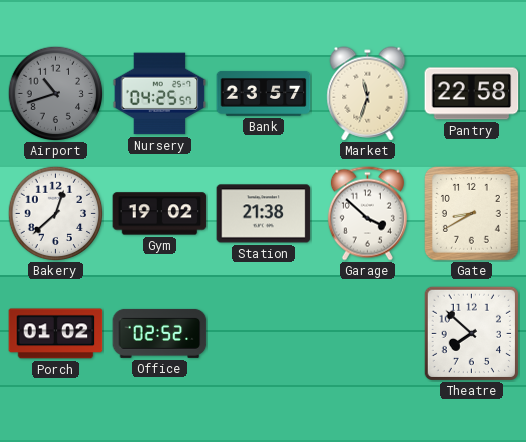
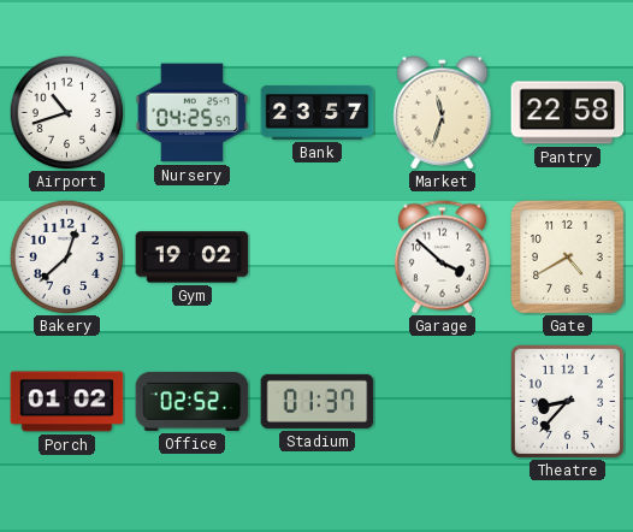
Airport dial: grey -> white
Station: 21:38 -> none
Gate: 8:40 -> 4:40
Stadium: none -> 01:37
Theatre: 7:52 -> 8:37
